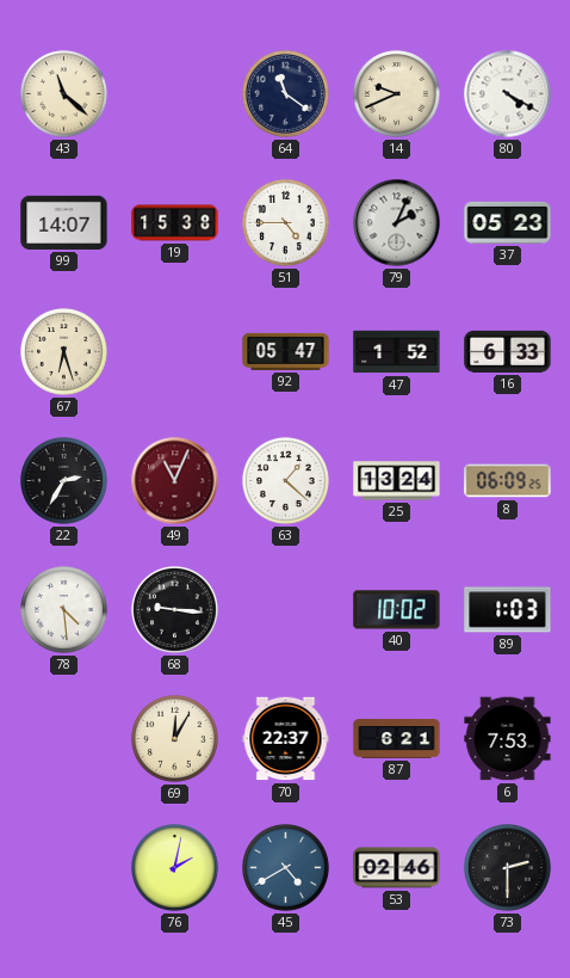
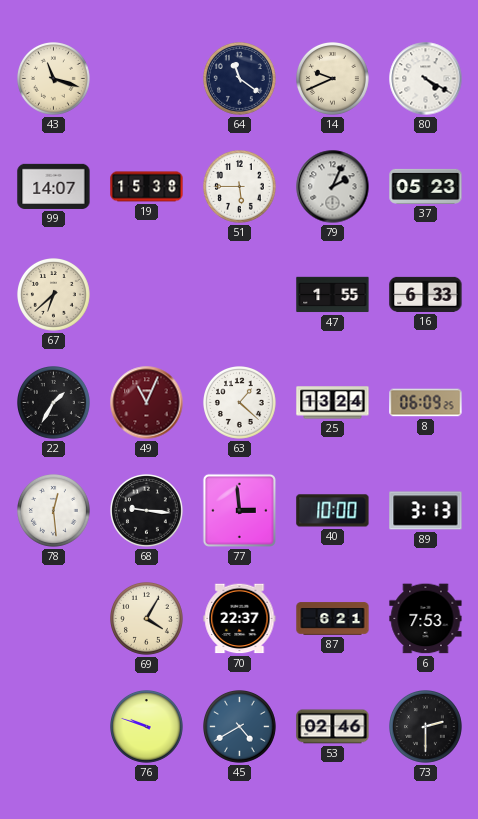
43: 11:22 -> 11:18
51: 4:45 -> 5:45
67: 6:27 -> 6:38
92: 05:47 -> none
47: 1:52 -> 1:55
22: 2:35 -> 1:35
78: 4:29 -> 12:29
77: none -> 2:59
40: 10:02 -> 10:00
89: 1:03 -> 3:13
69: 12:05 -> 4:05
76: 2:02 -> 9:48
